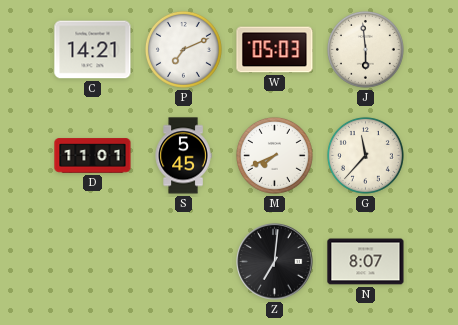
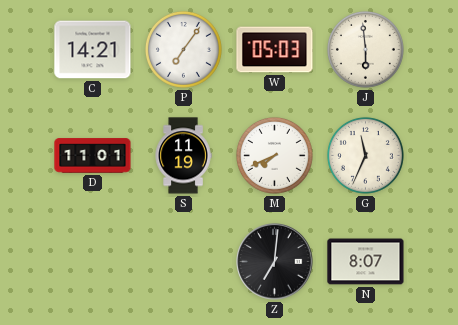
P: 7:11 -> 7:06
S: 5:45 -> 11:19
G: 11:37 -> 11:34
